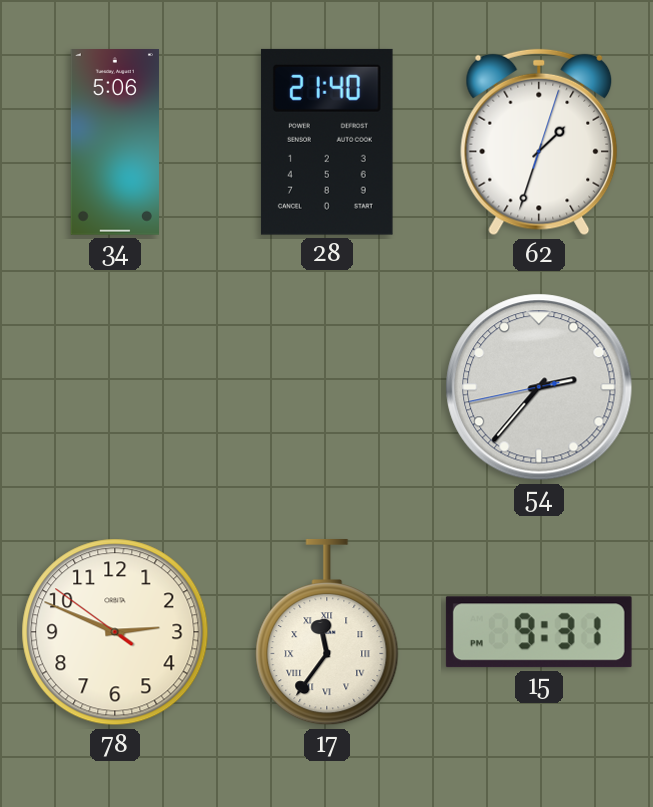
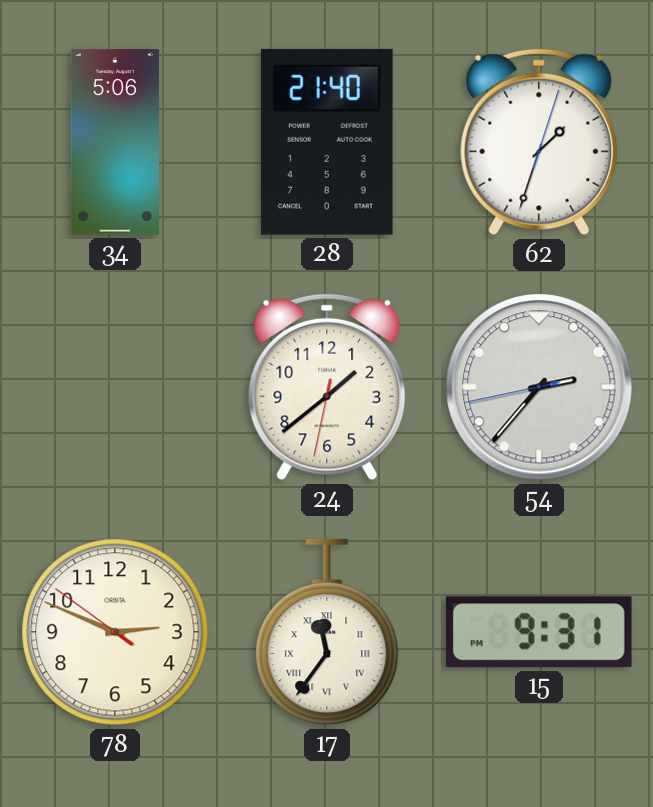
24: none -> 1:38
